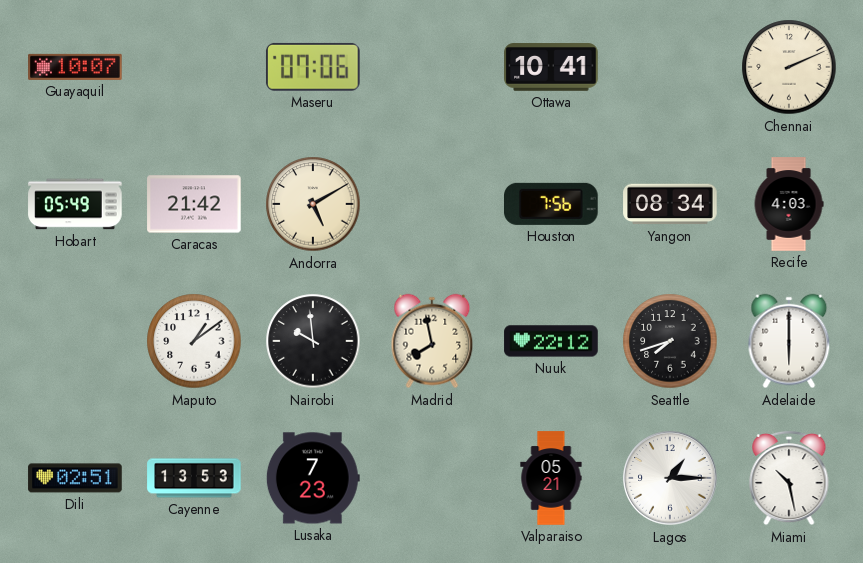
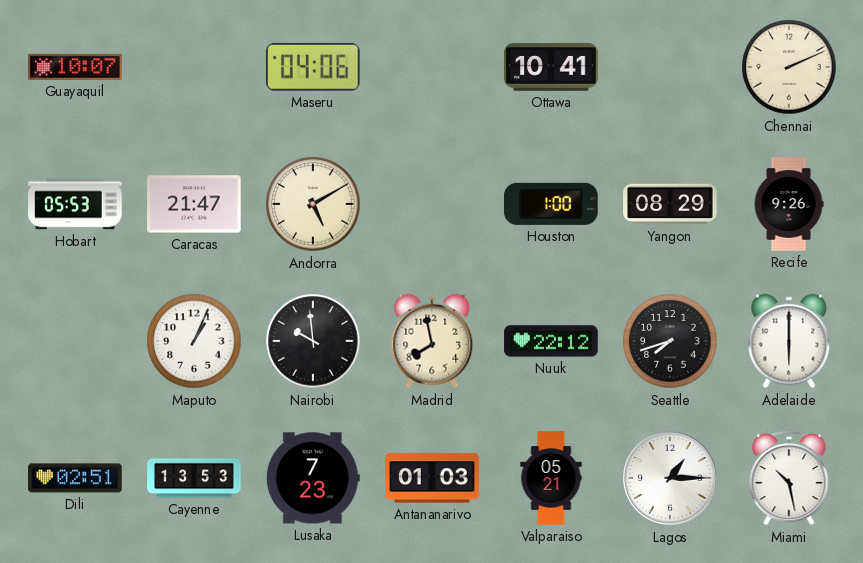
Maseru: 07:06 -> 04:06
Hobart: 05:49 -> 05:53
Caracas: 21:42 -> 21:47
Houston: 7:56 -> 1:00
Yangon: 08:34 -> 08:29
Recife: 4:03 -> 9:26
Maputo: 1:09 -> 1:04
Antananarivo: none -> 01:03
